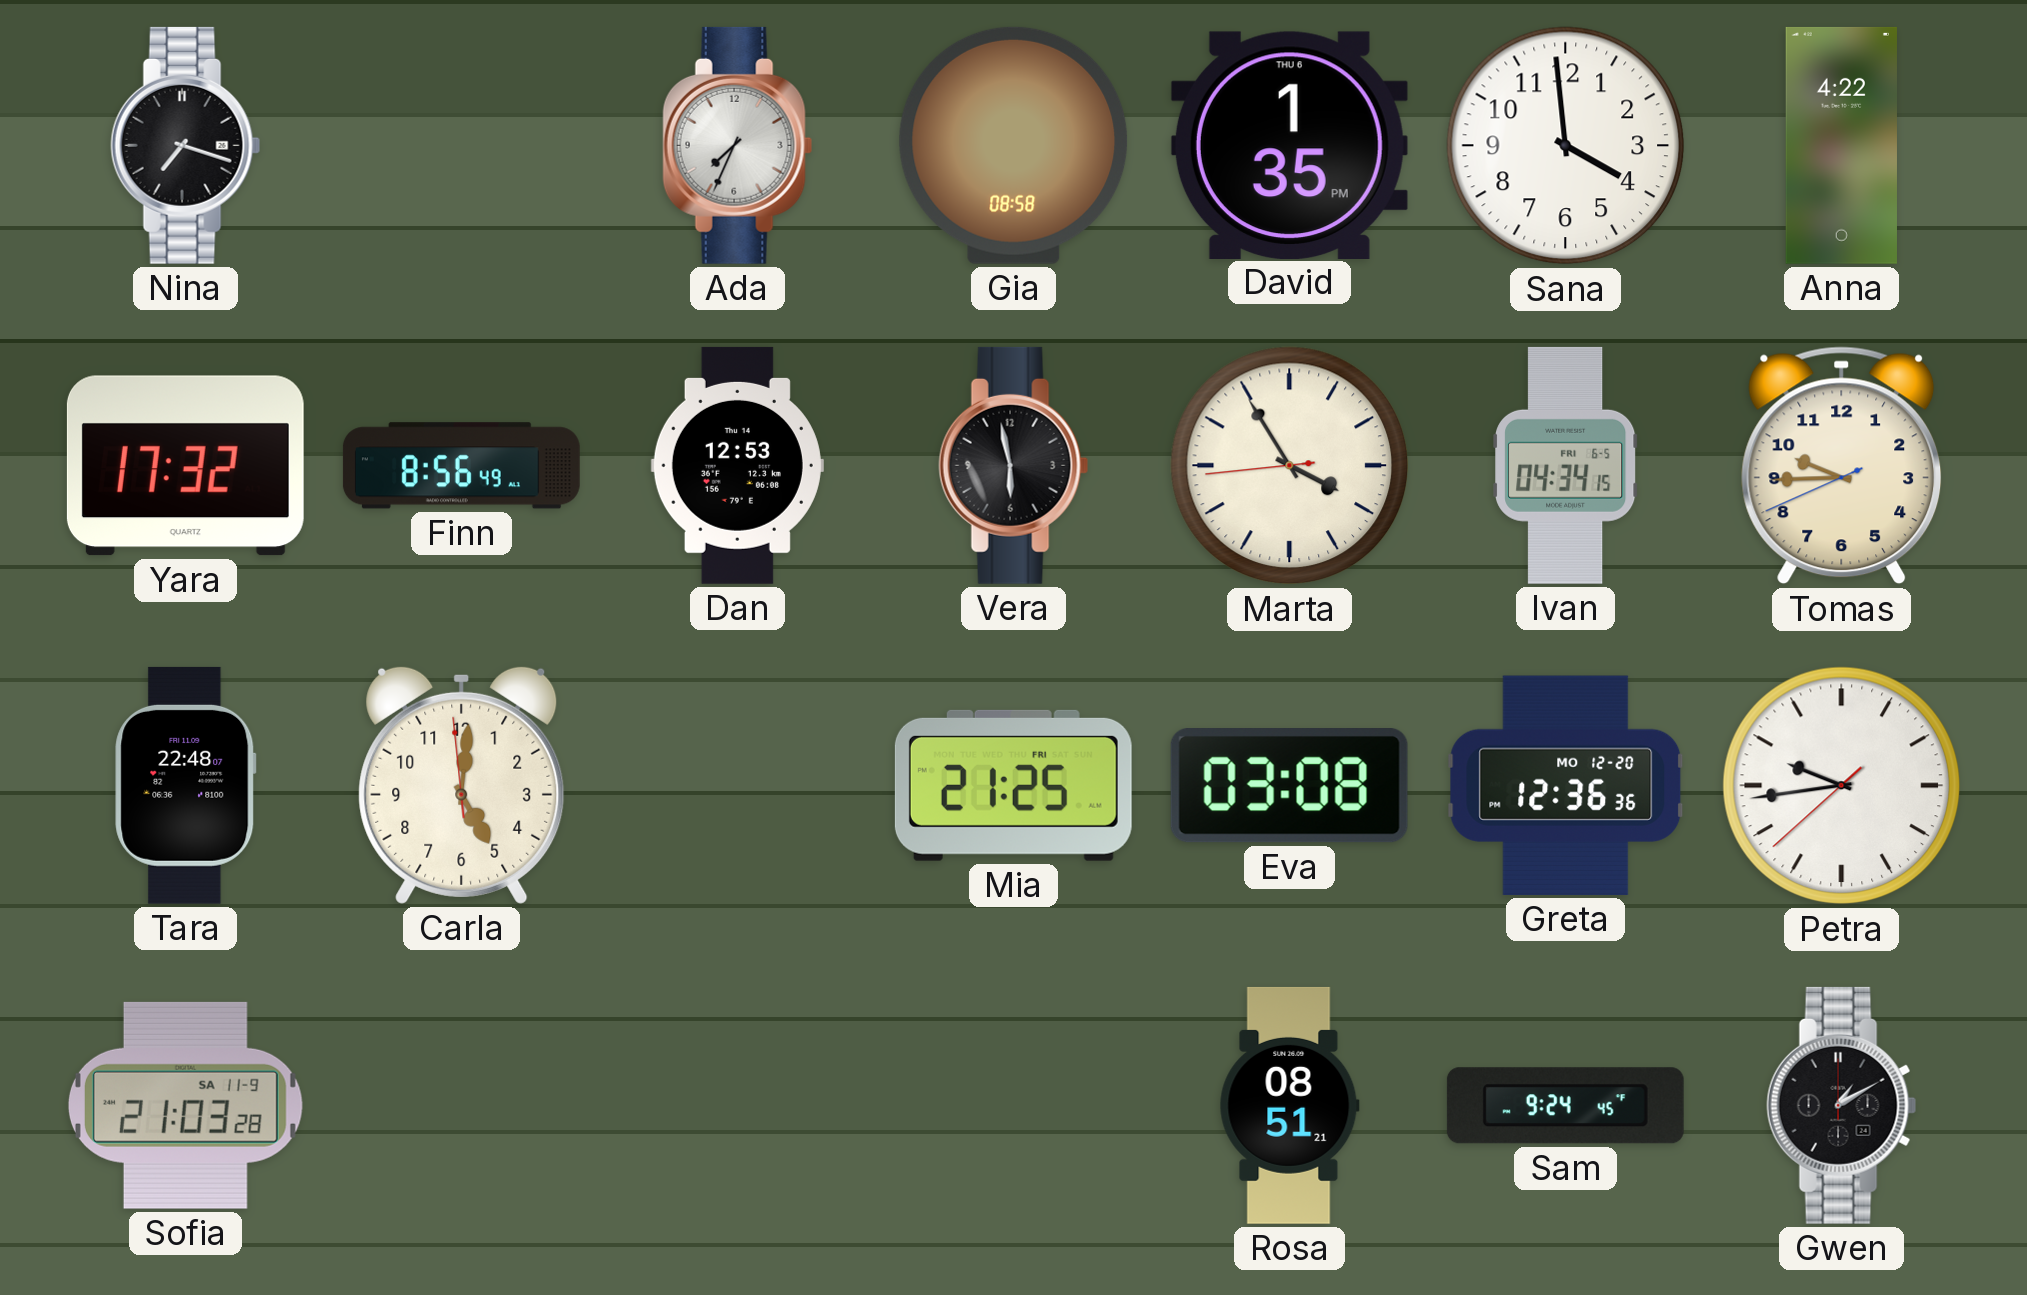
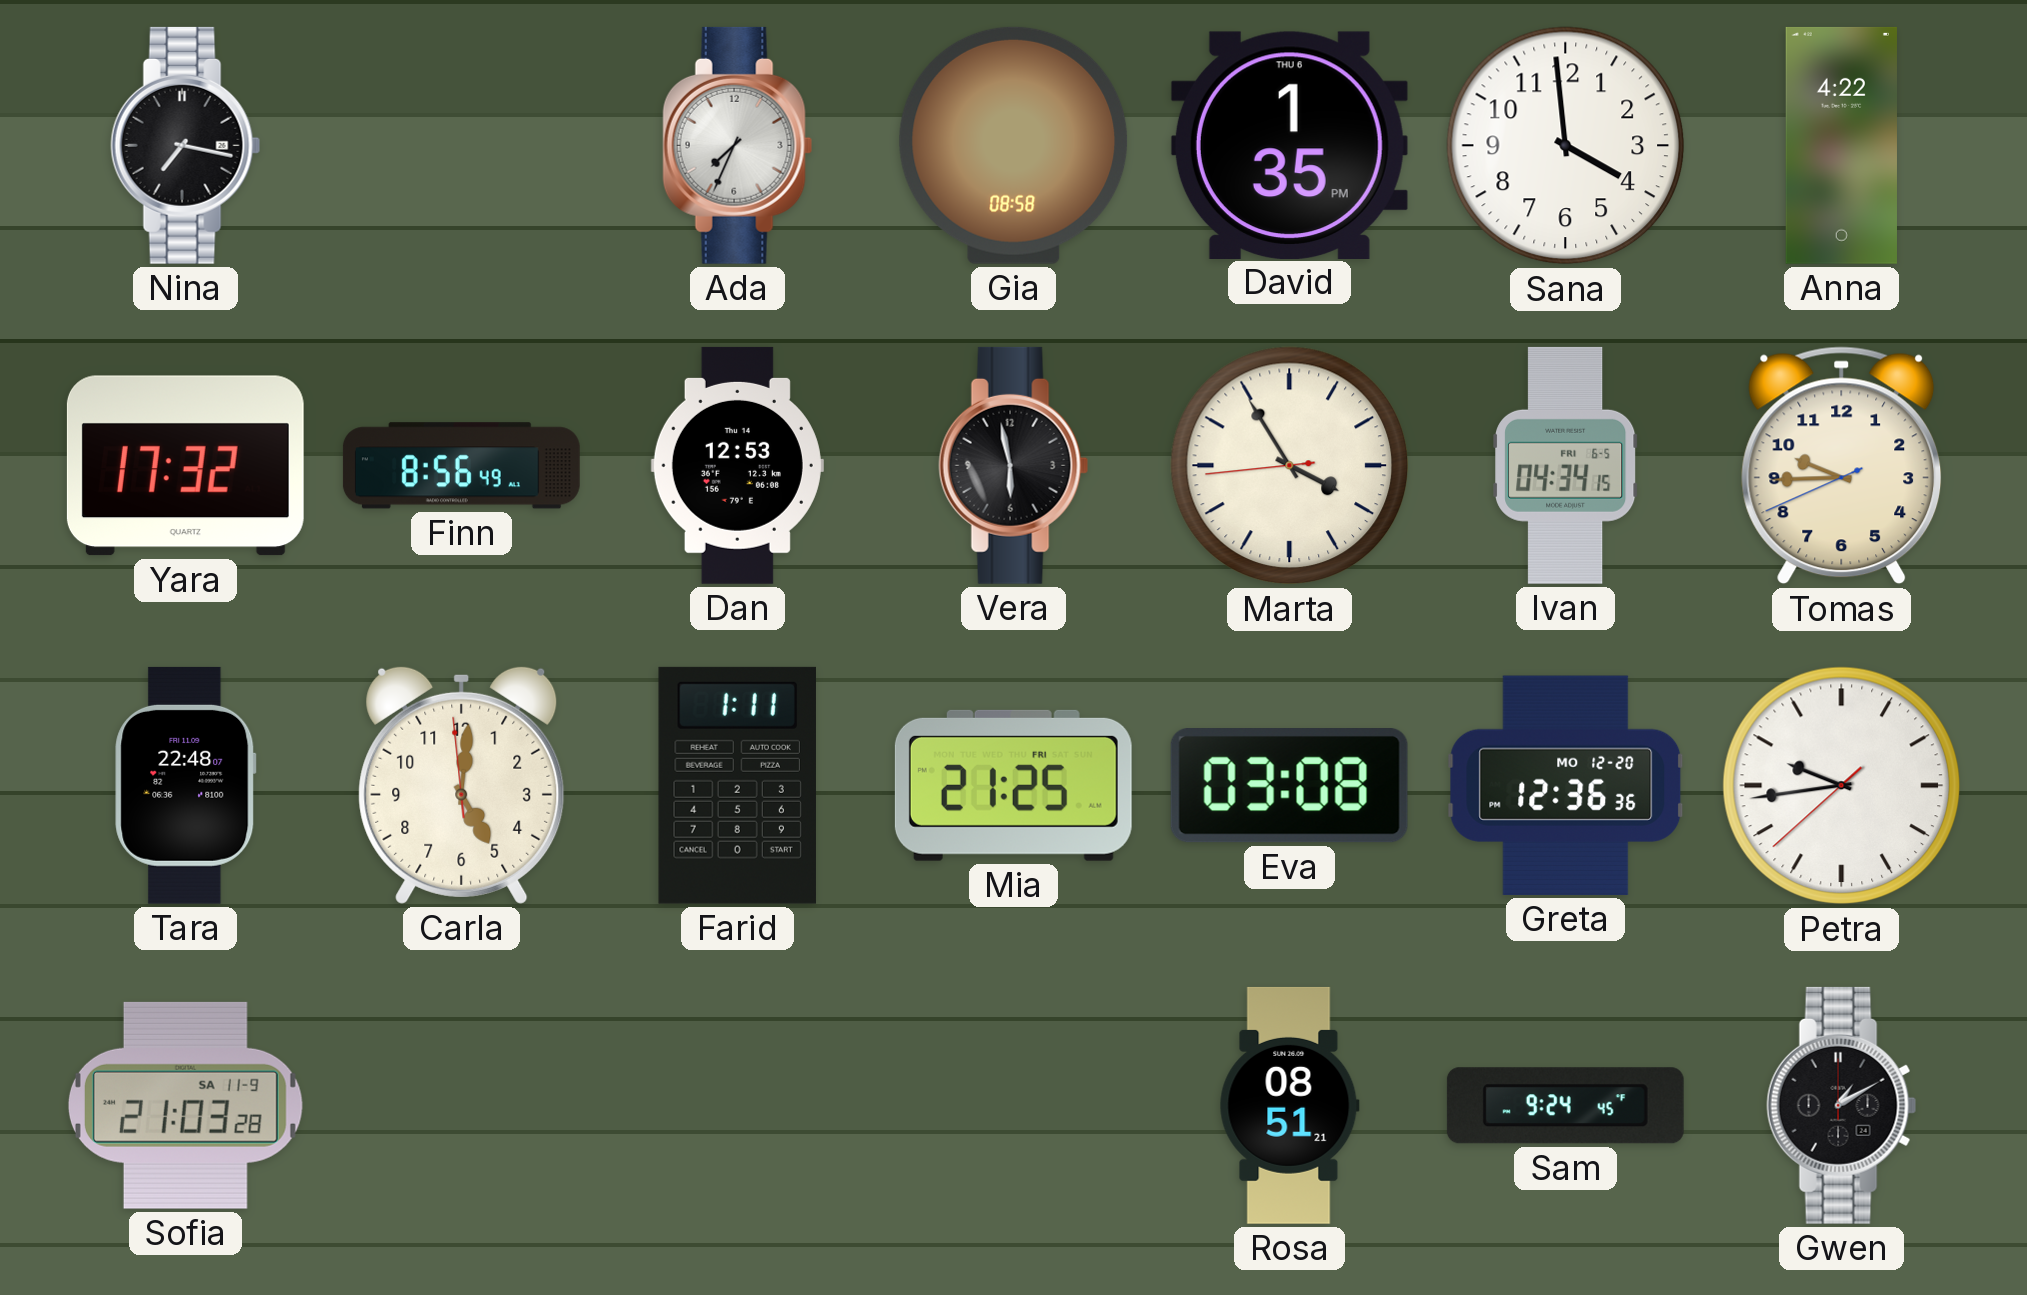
Nina: 7:18 -> 7:17
Farid: none -> 1:11
